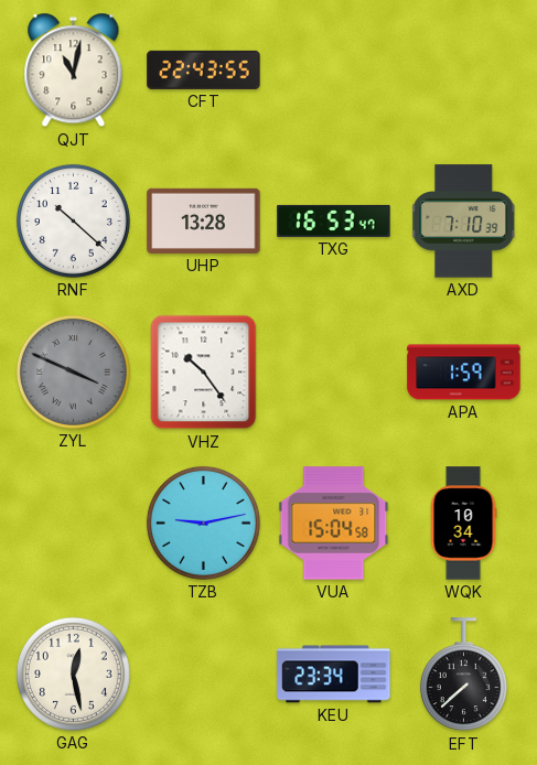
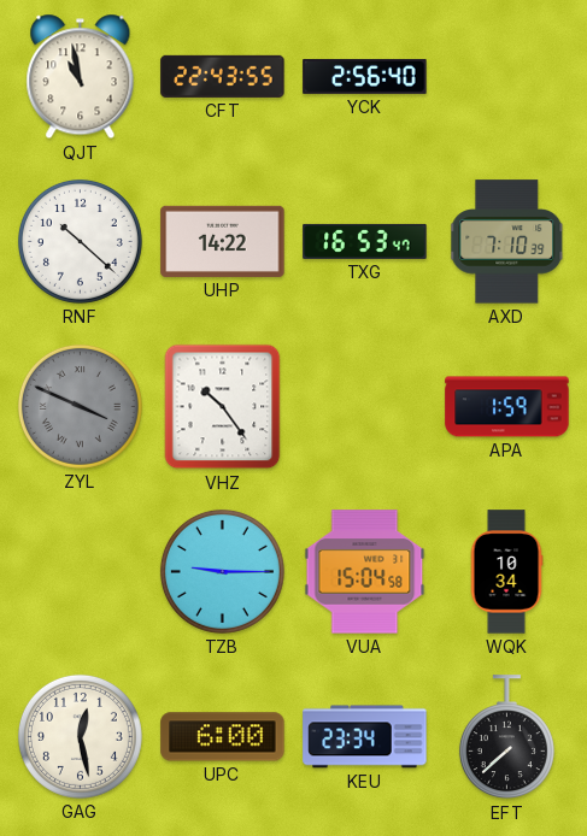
QJT: 11:02 -> 10:58
YCK: none -> 2:56
UHP: 13:28 -> 14:22
TZB: 9:13 -> 9:15
UPC: none -> 6:00
